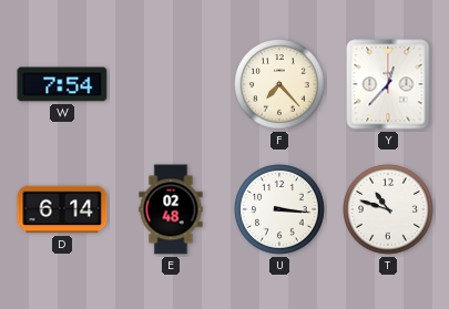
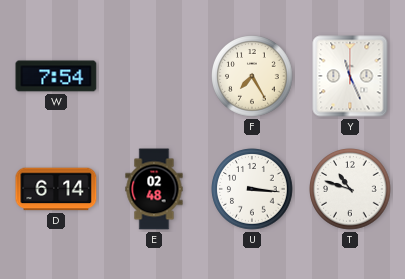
F: 7:23 -> 7:25
Y: 12:37 -> 11:26
